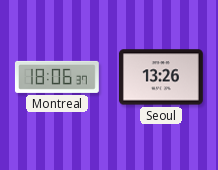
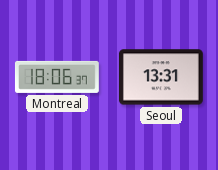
Seoul: 13:26 -> 13:31
